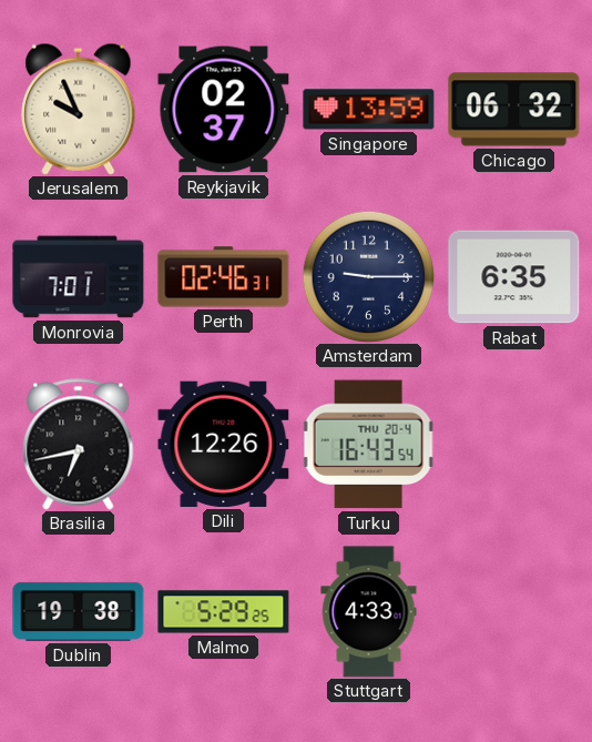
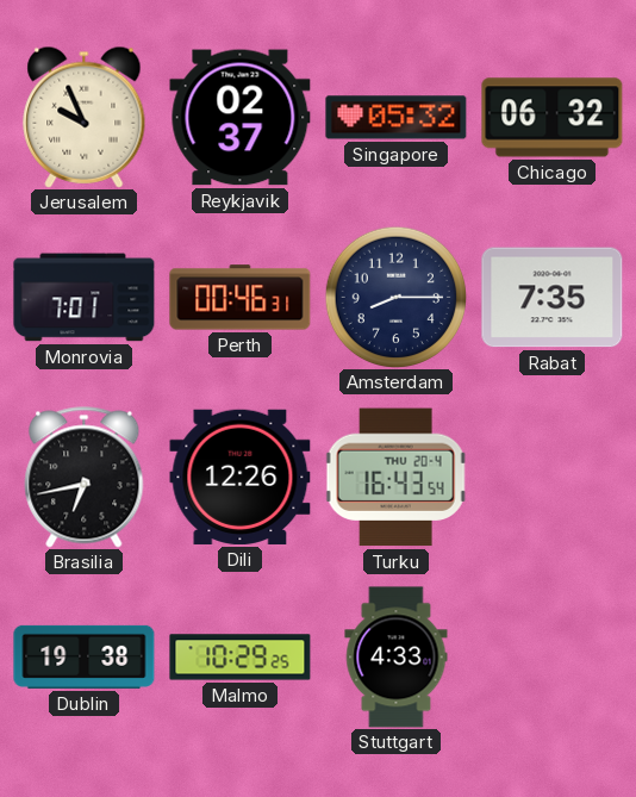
Singapore: 13:59 -> 05:32
Perth: 02:46 -> 00:46
Amsterdam: 9:15 -> 8:15
Rabat: 6:35 -> 7:35
Malmo: 5:29 -> 10:29
